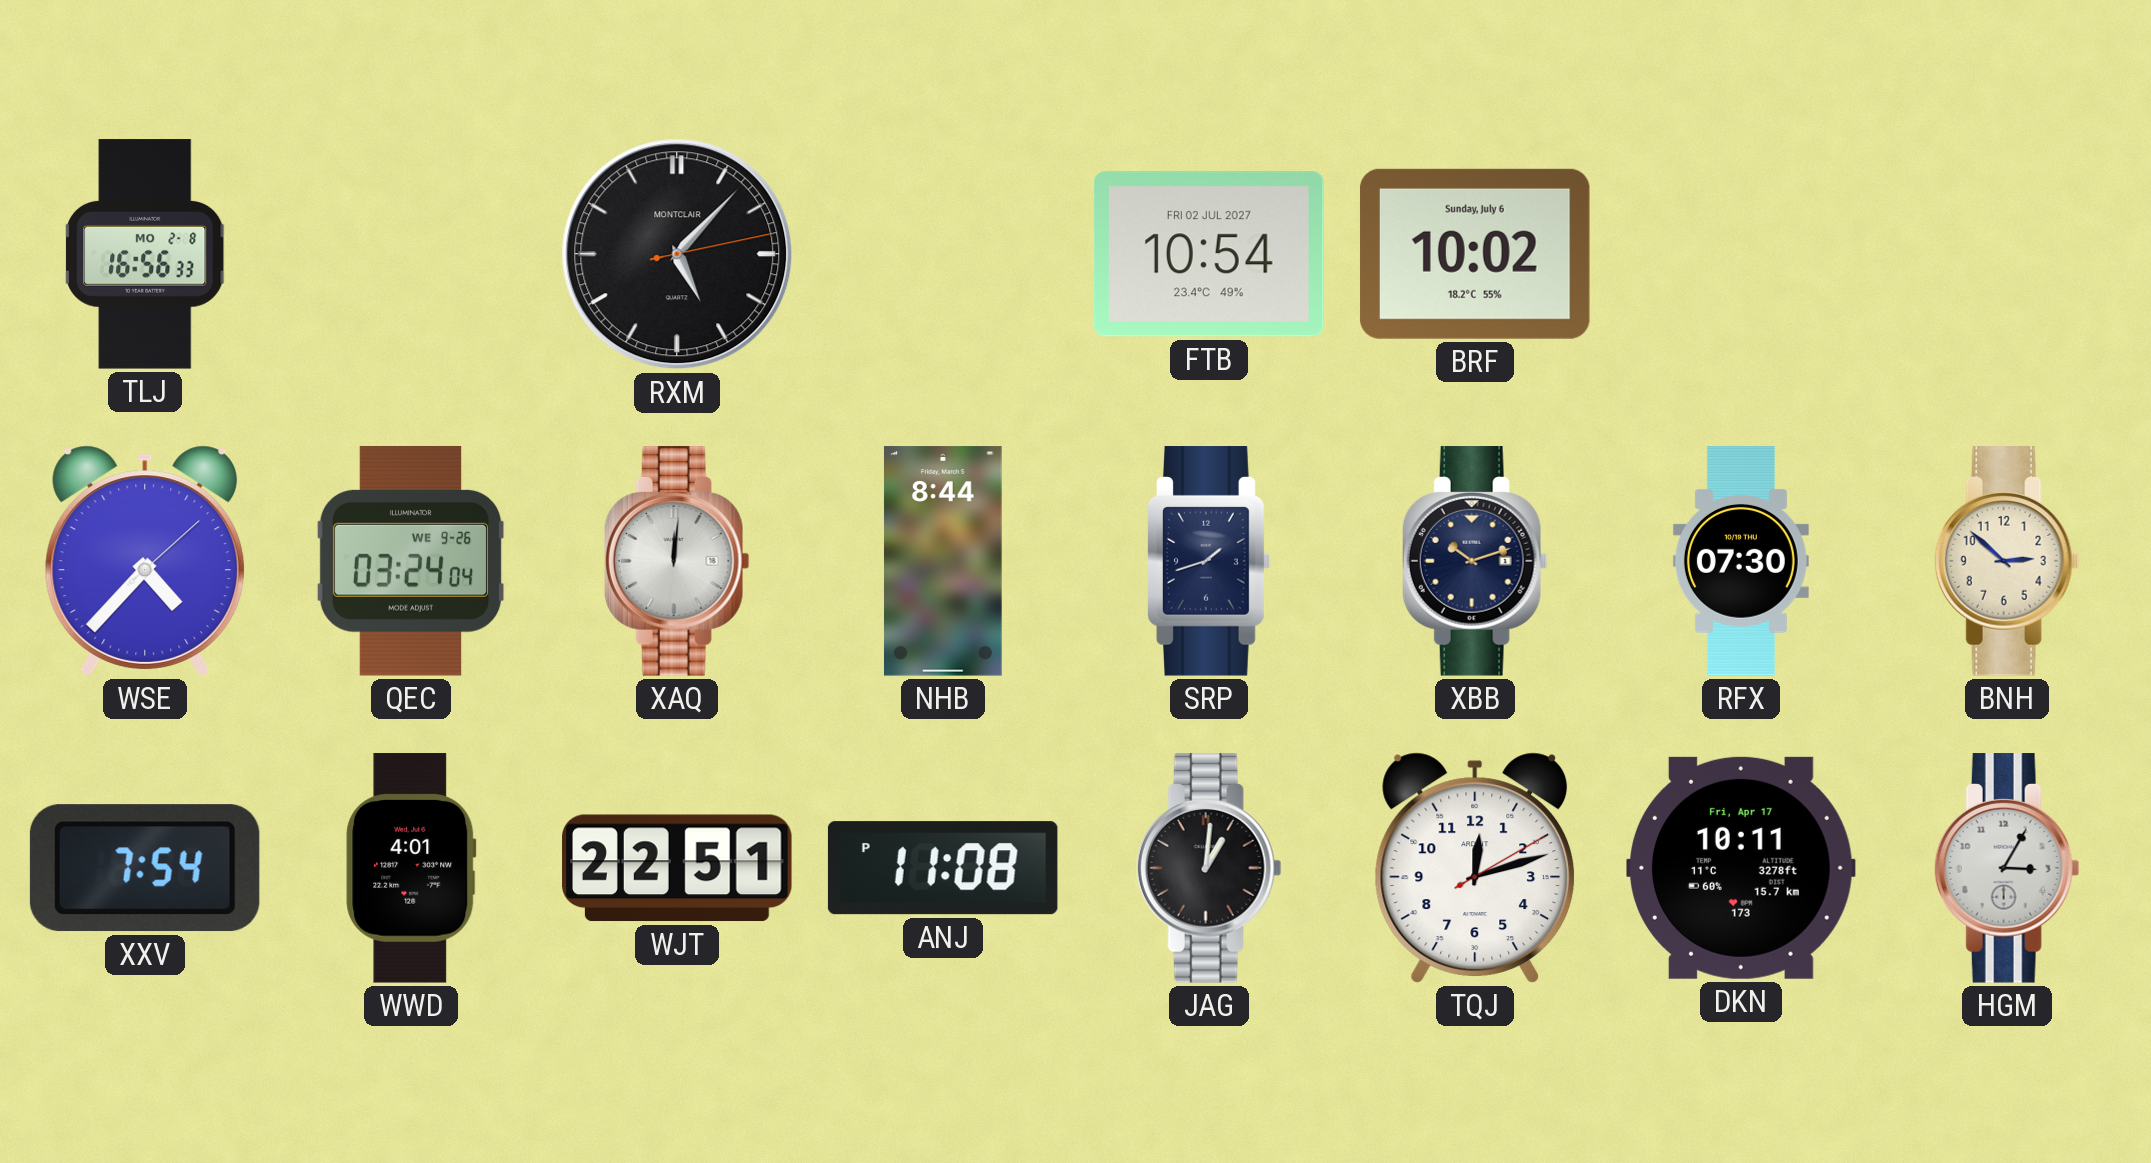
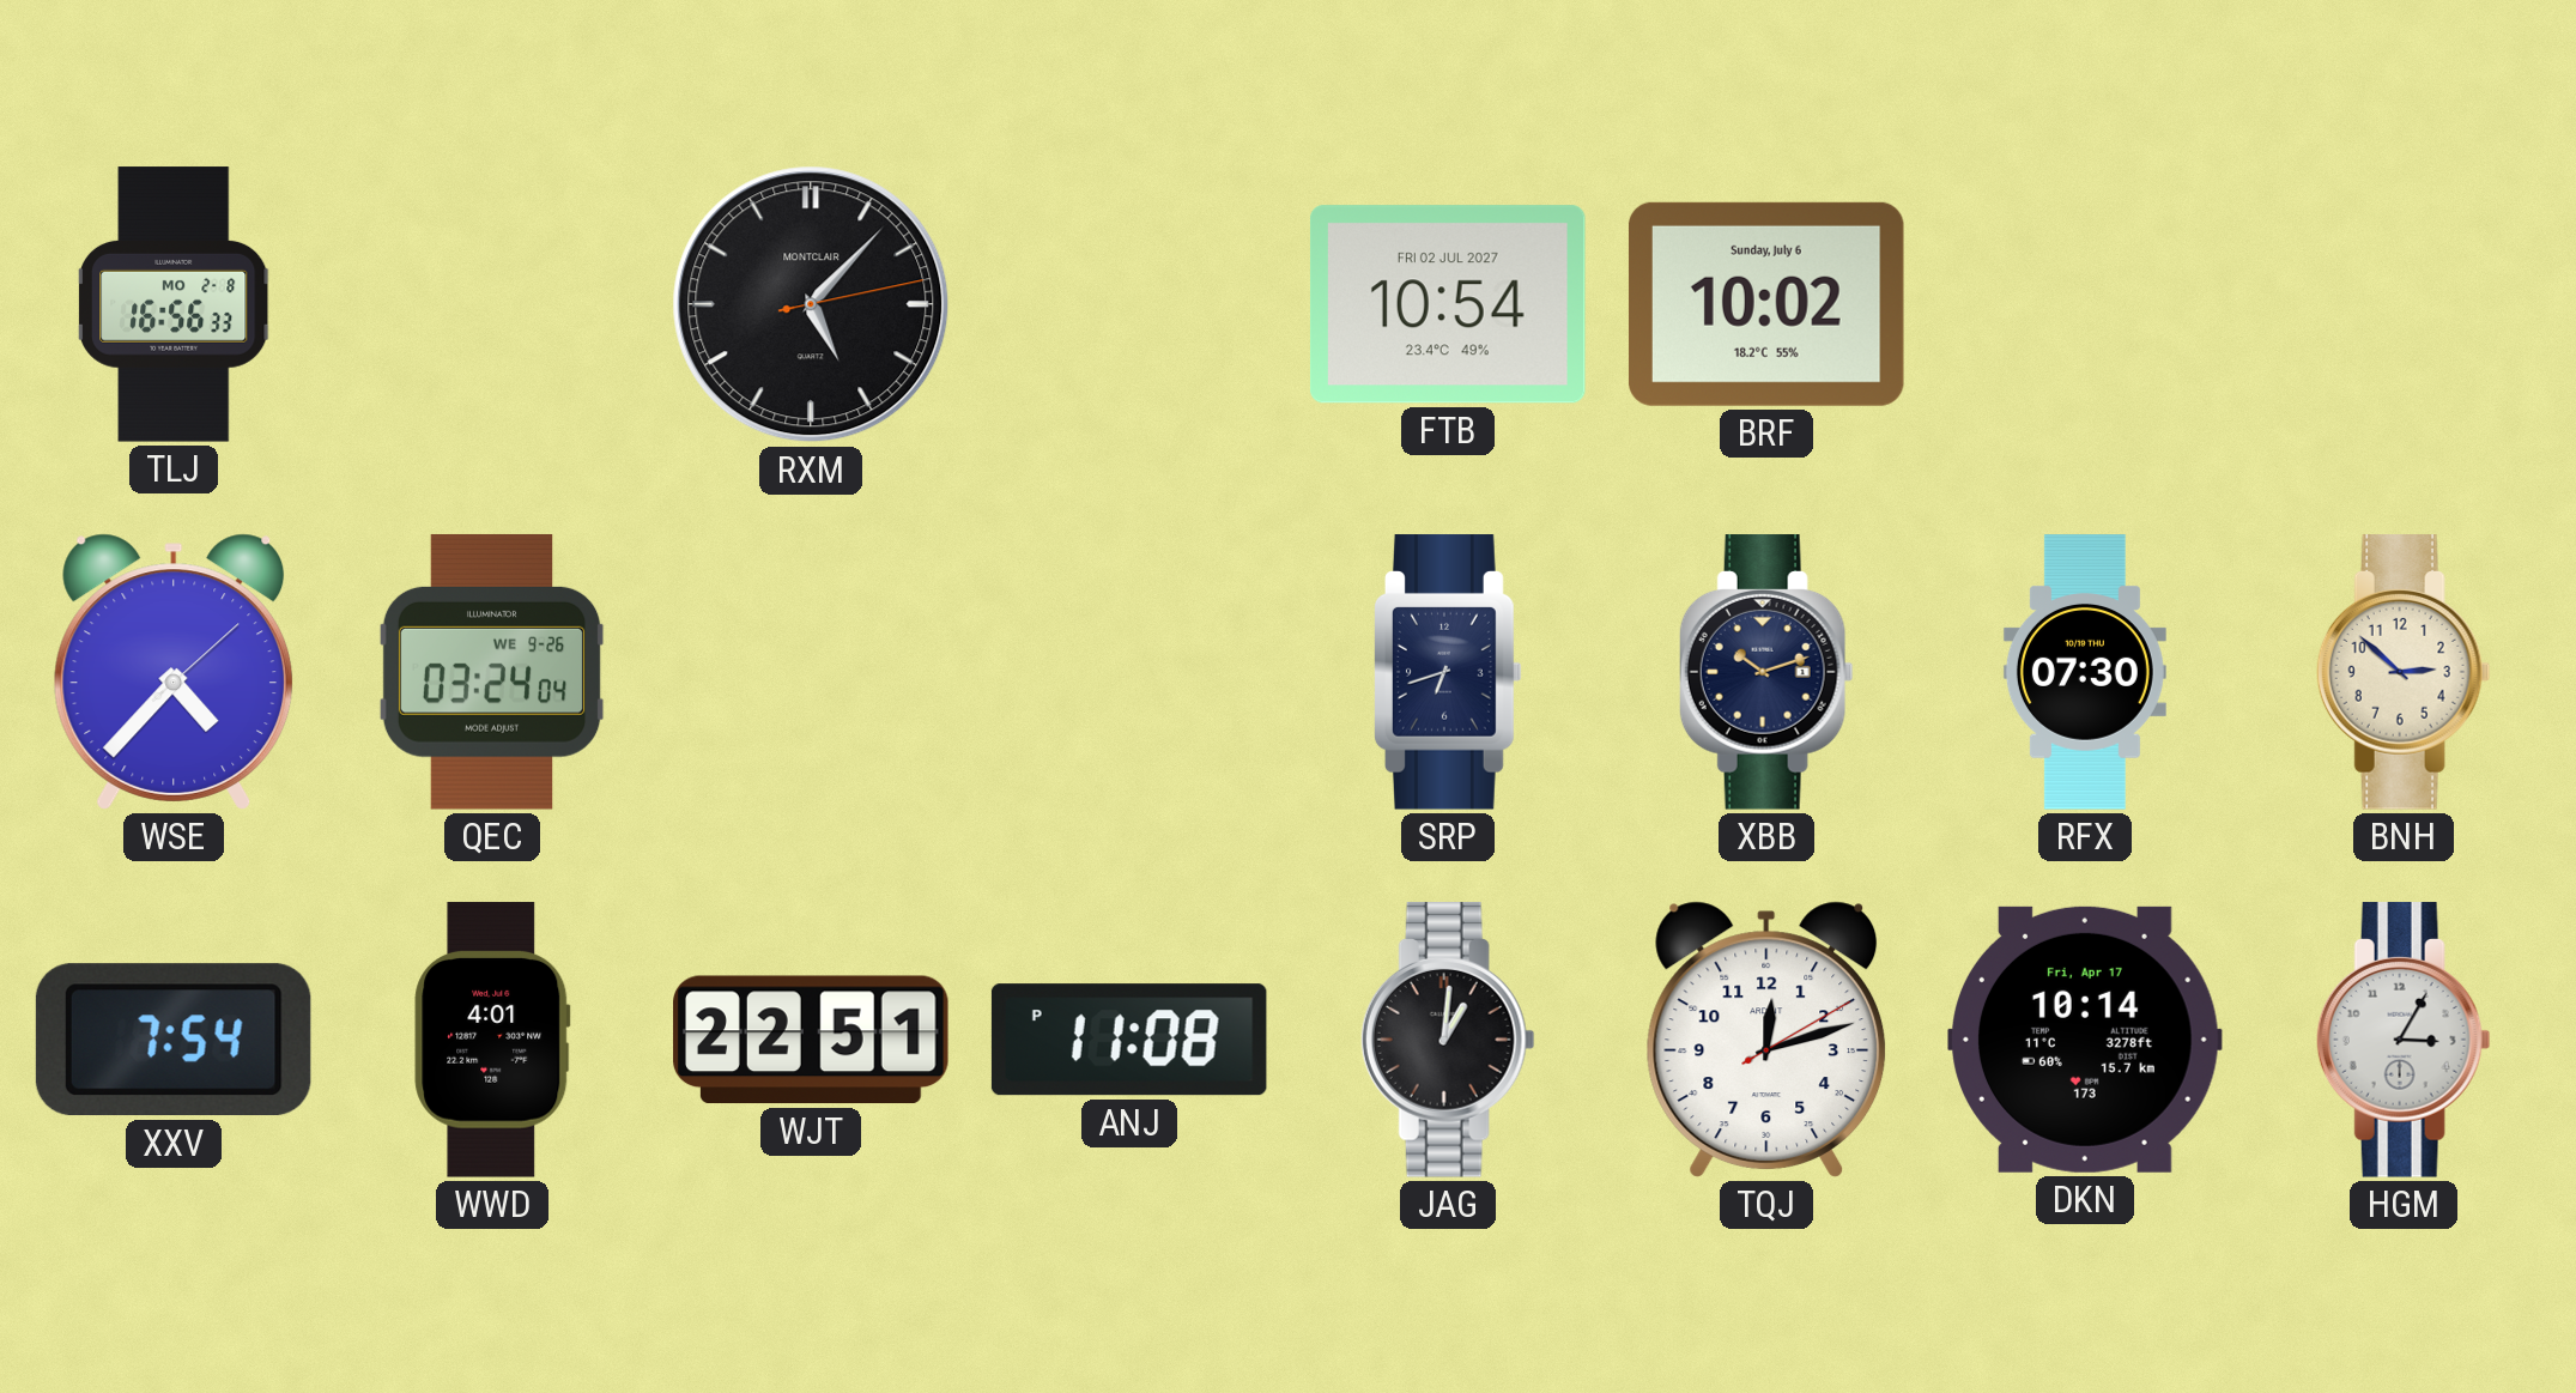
XAQ: 12:01 -> none
NHB: 8:44 -> none
SRP: 1:42 -> 6:42
DKN: 10:11 -> 10:14
